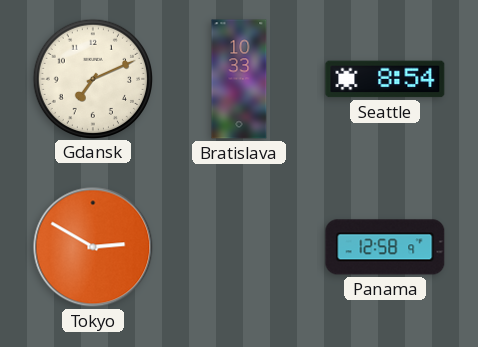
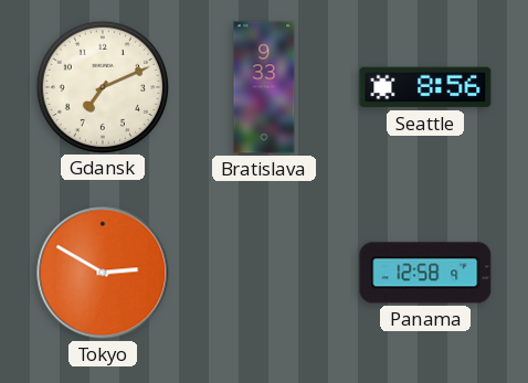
Bratislava: 10:33 -> 9:33
Seattle: 8:54 -> 8:56
